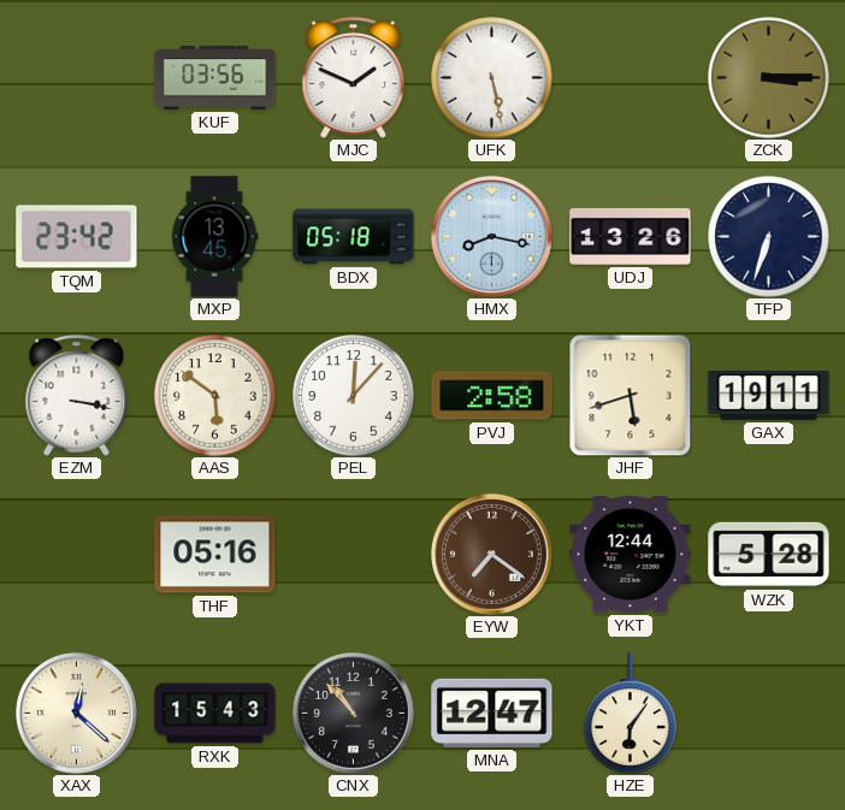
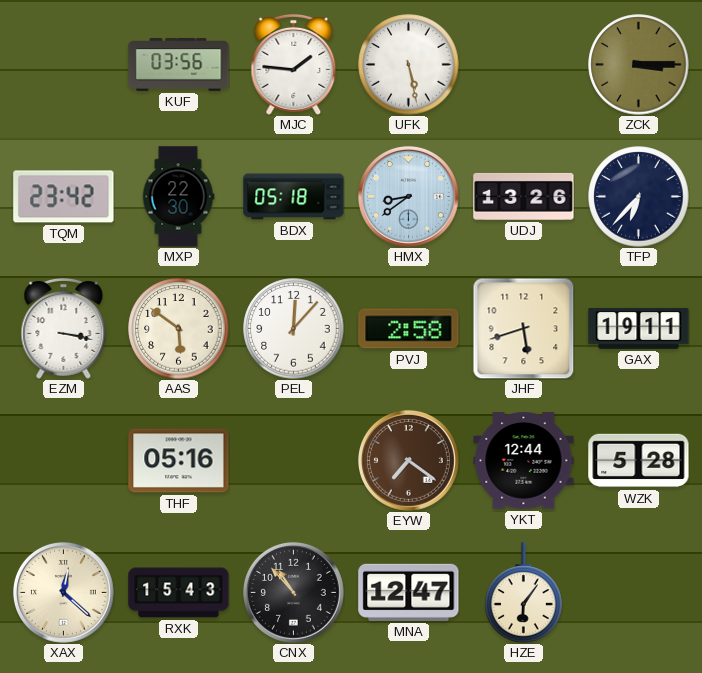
MJC: 1:49 -> 1:46
MXP: 13:45 -> 22:30
HMX: 8:17 -> 8:39
TFP: 6:33 -> 6:37
